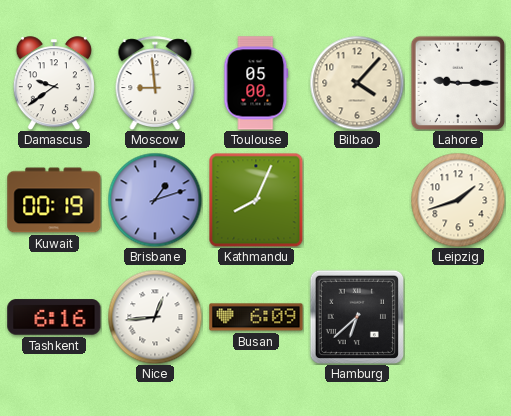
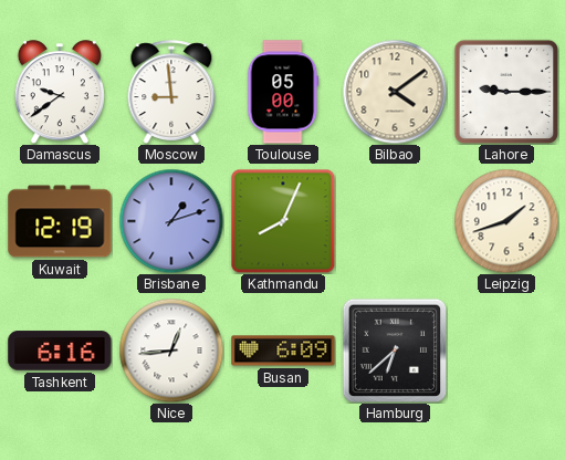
Bilbao: 4:07 -> 4:09
Kuwait: 00:19 -> 12:19
